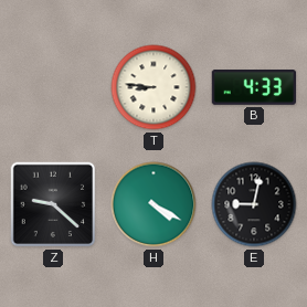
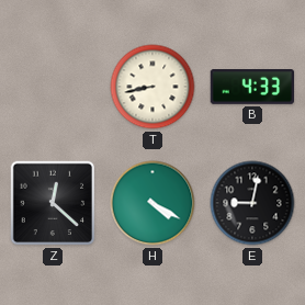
T: 8:46 -> 8:43
Z: 9:22 -> 12:22
